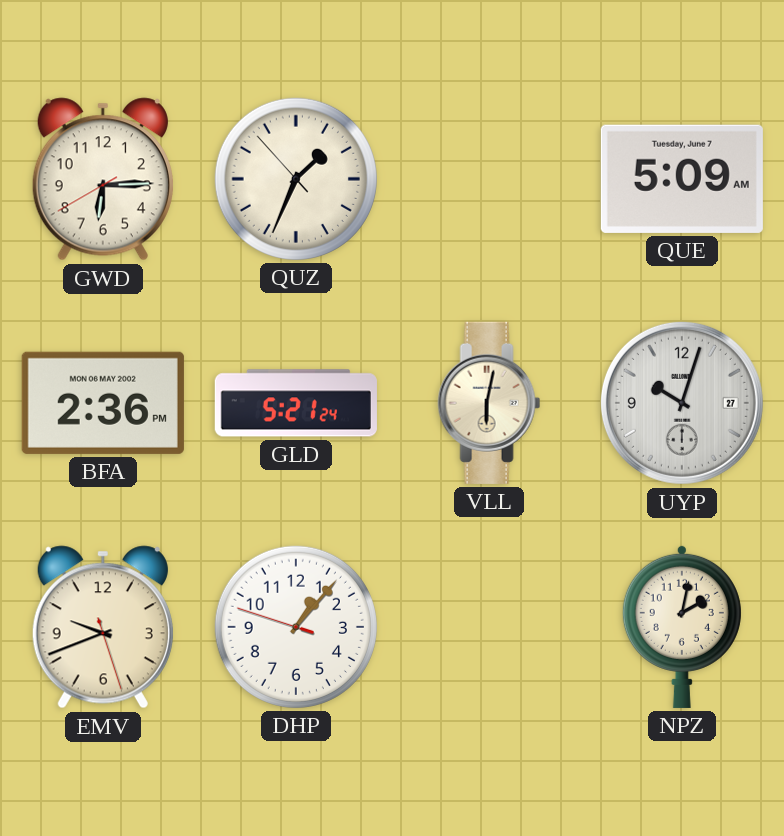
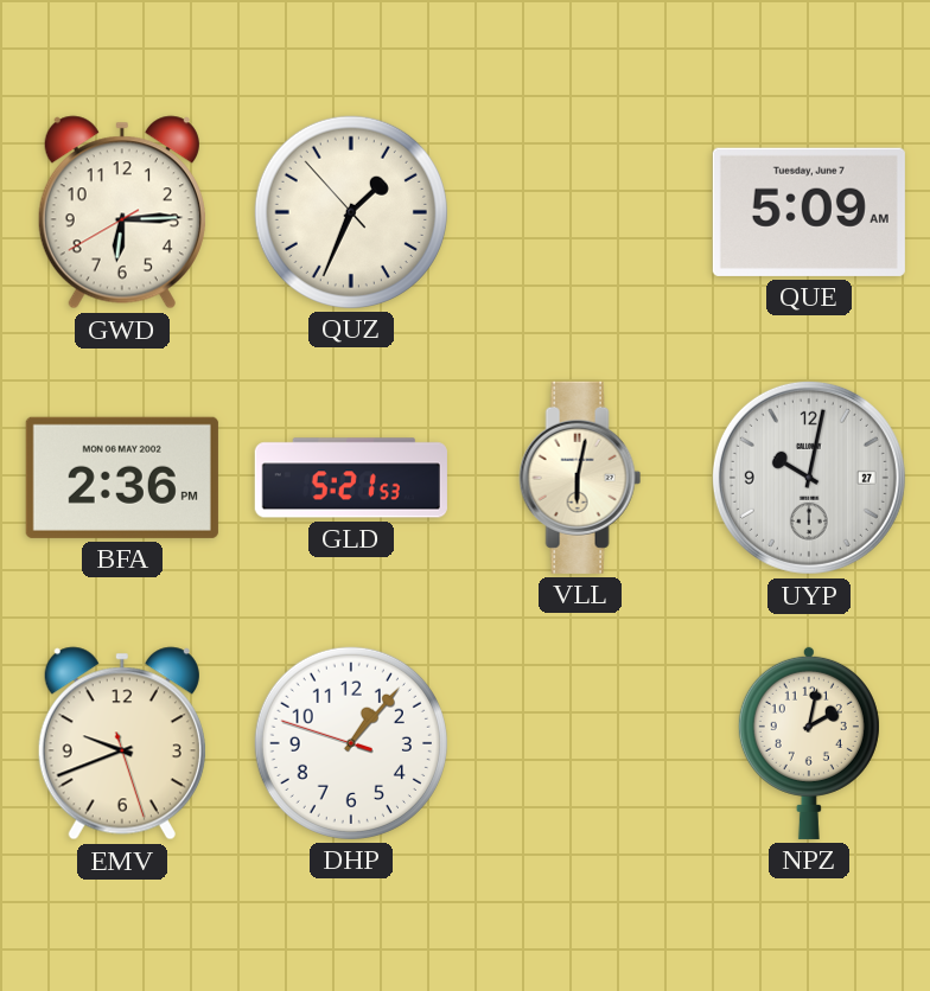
GLD: 5:21:24 -> 5:21:53
UYP: 10:03 -> 10:02
